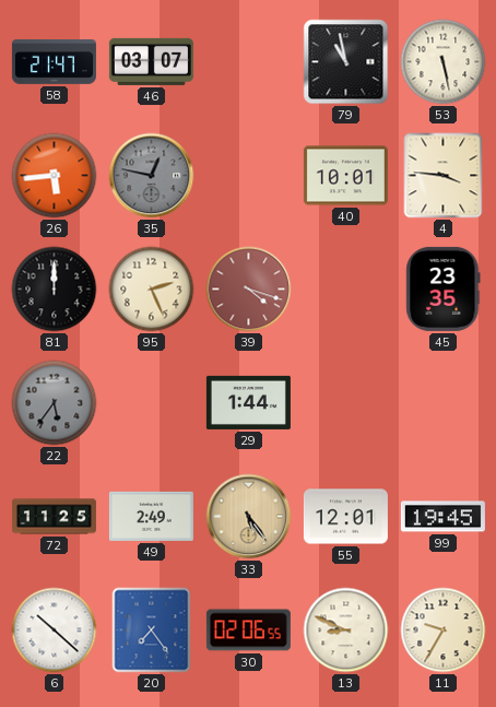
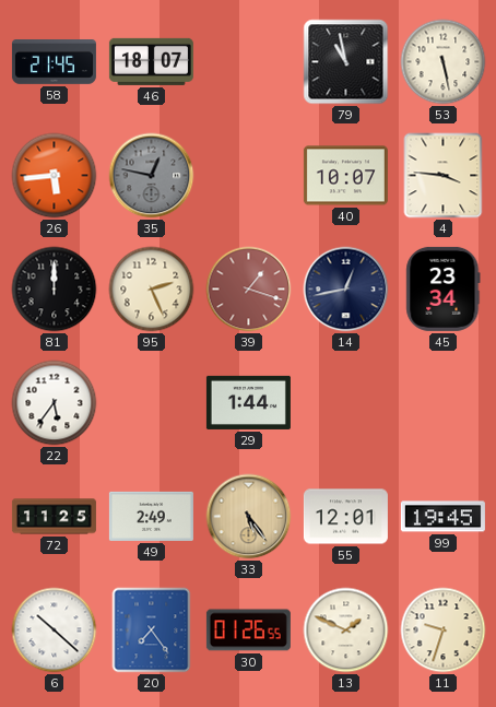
58: 21:47 -> 21:45
46: 03:07 -> 18:07
40: 10:01 -> 10:07
39: 4:18 -> 1:18
14: none -> 12:43
45: 23:35 -> 23:34
22 dial: grey -> white
30: 02:06 -> 01:26
13: 8:49 -> 1:49
11: 9:35 -> 9:33
